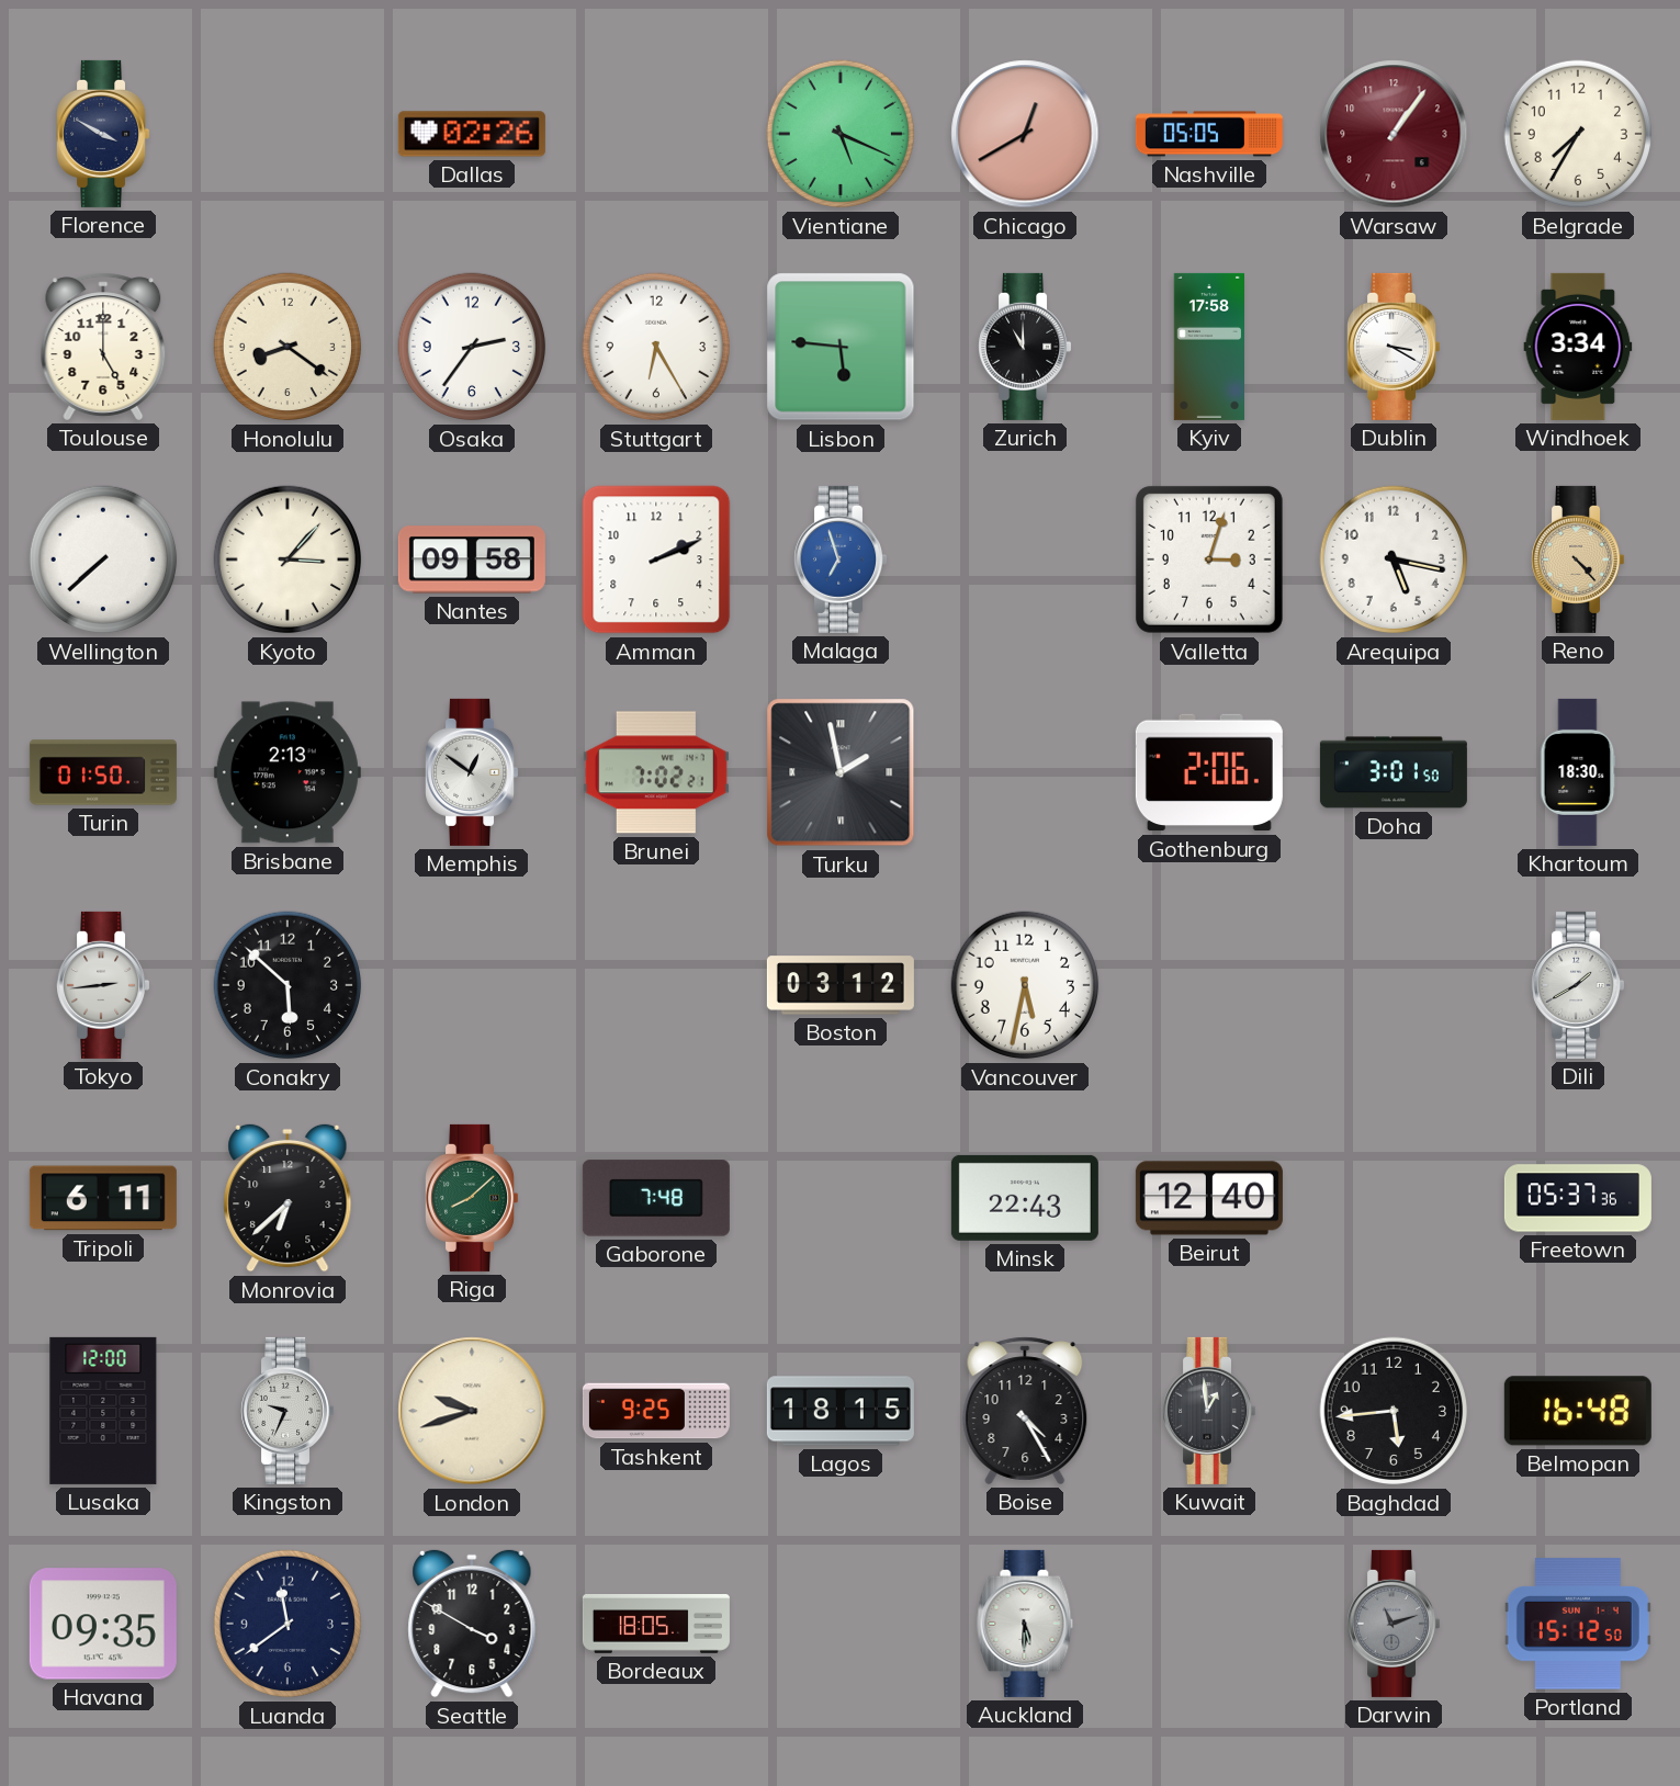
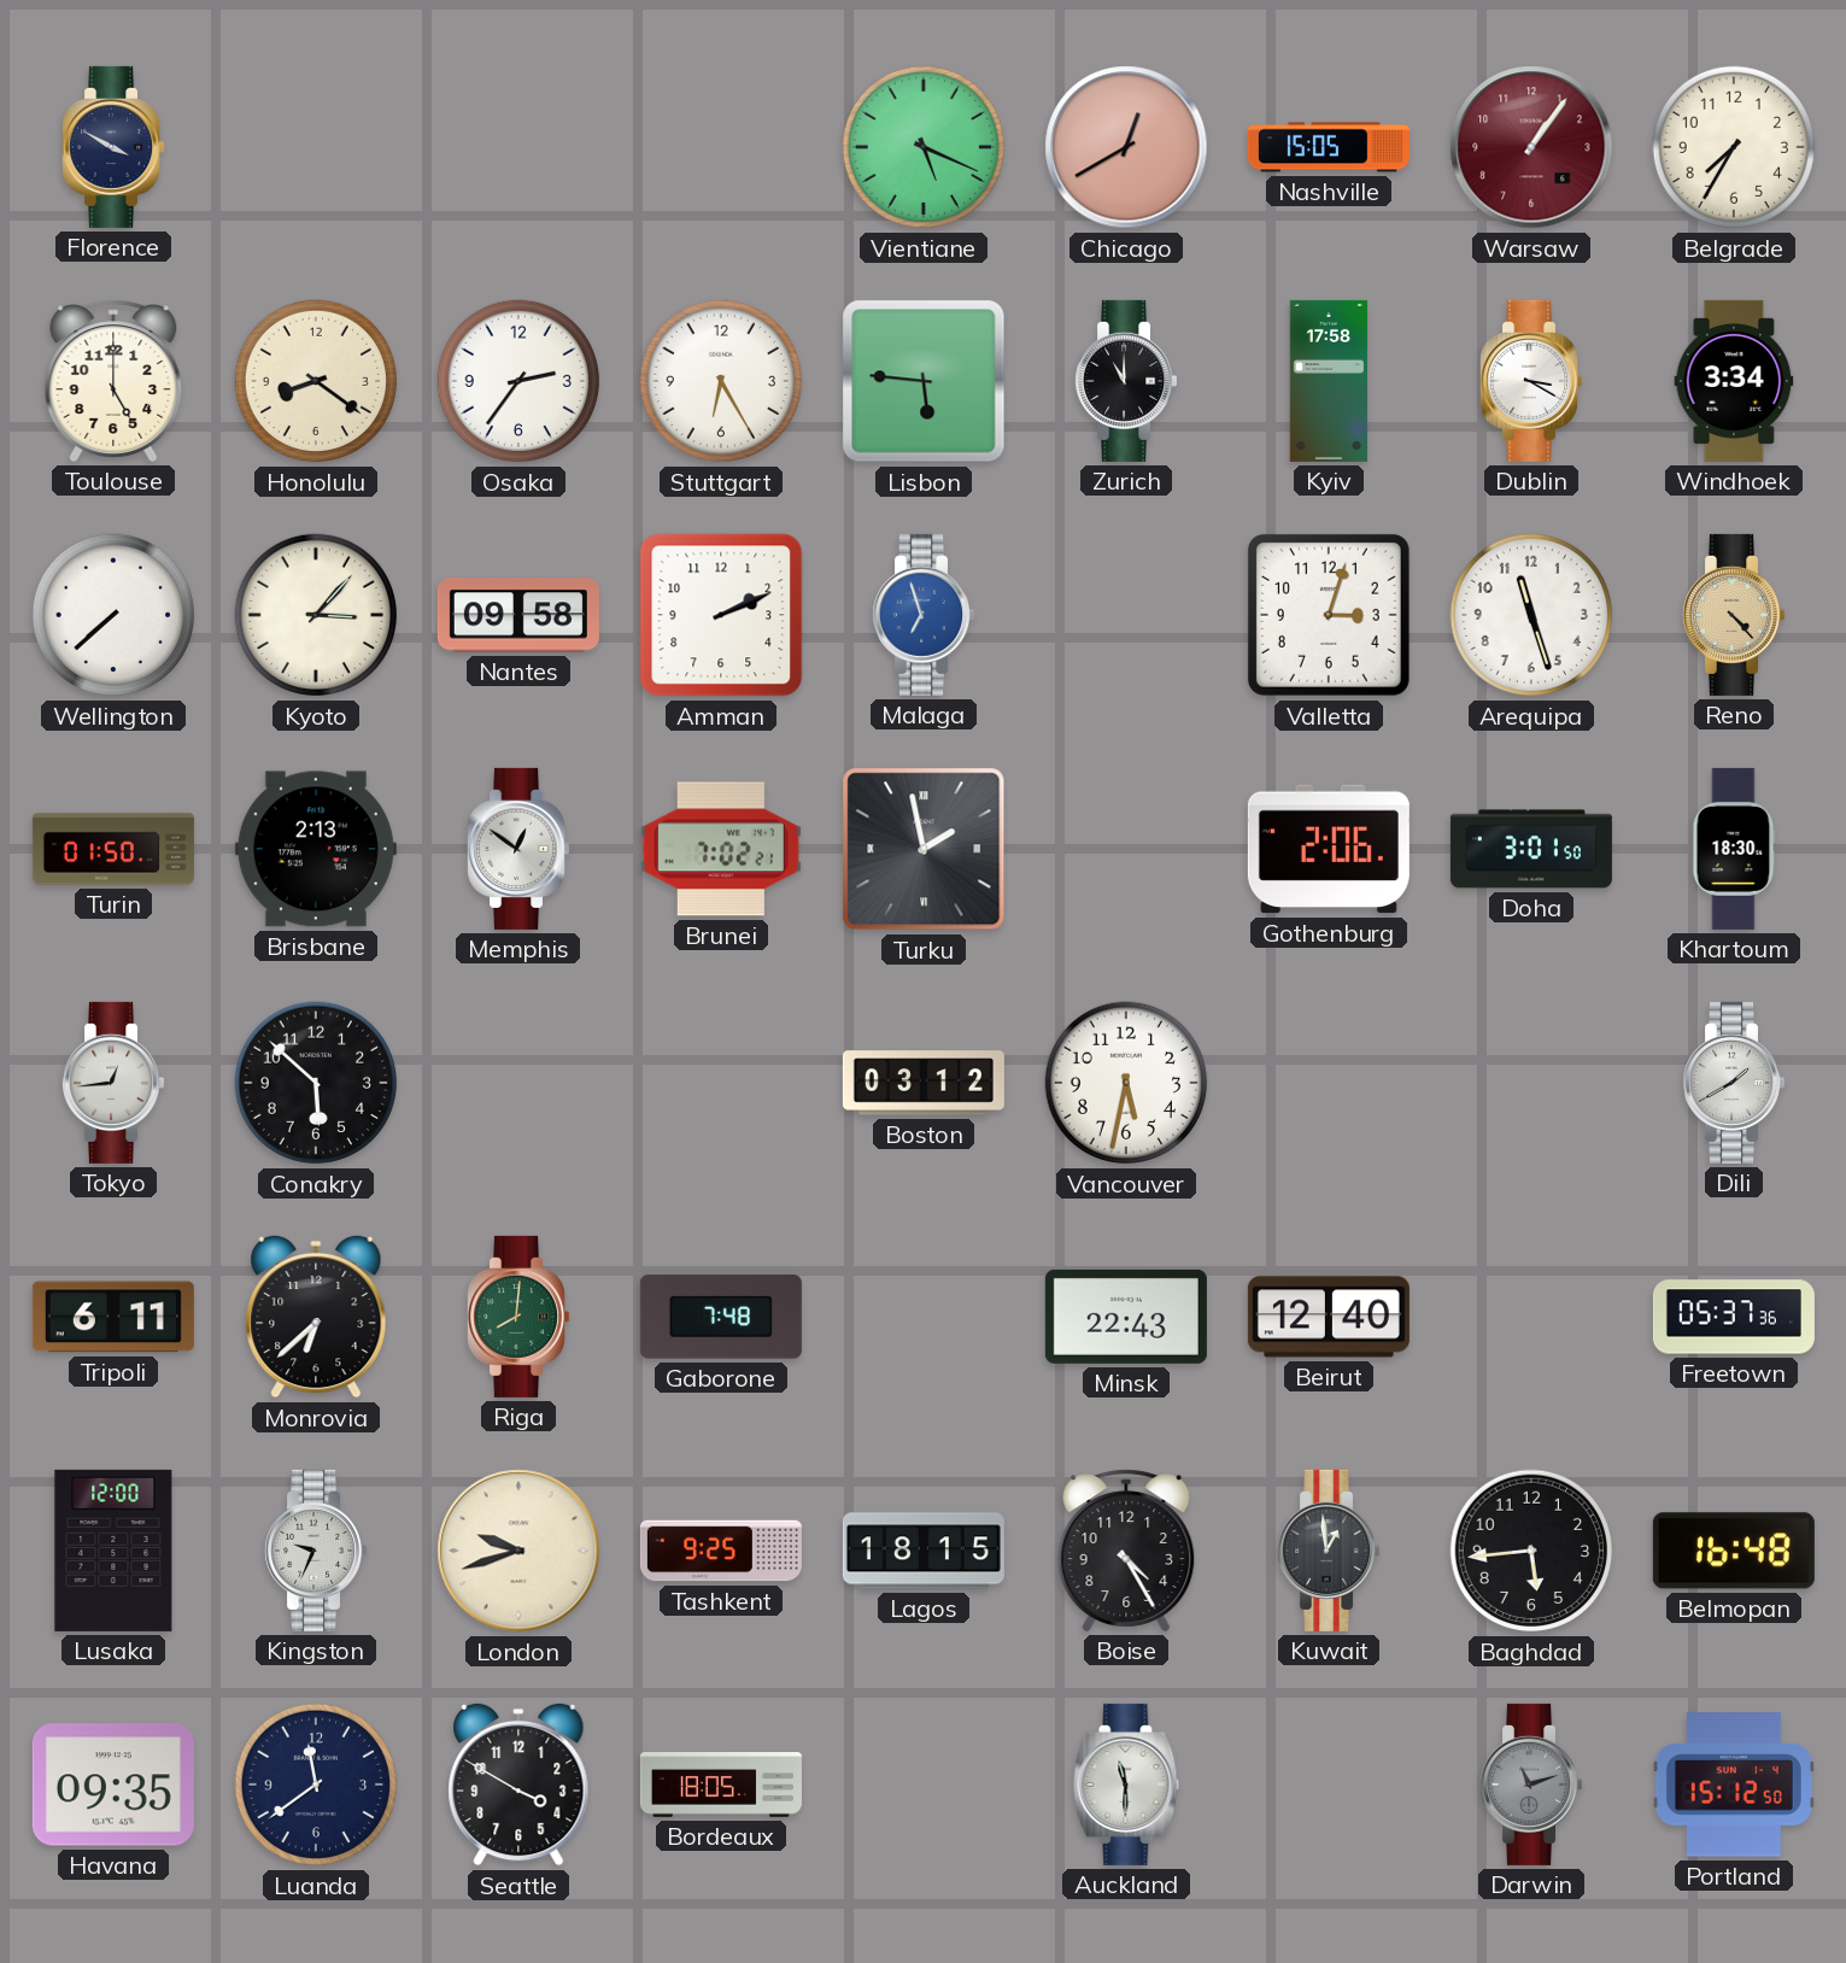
Dallas: 02:26 -> none
Nashville: 05:05 -> 15:05
Arequipa: 5:17 -> 11:27
Tokyo: 2:44 -> 12:44
Riga: 8:08 -> 8:01
Auckland: 5:30 -> 11:30
